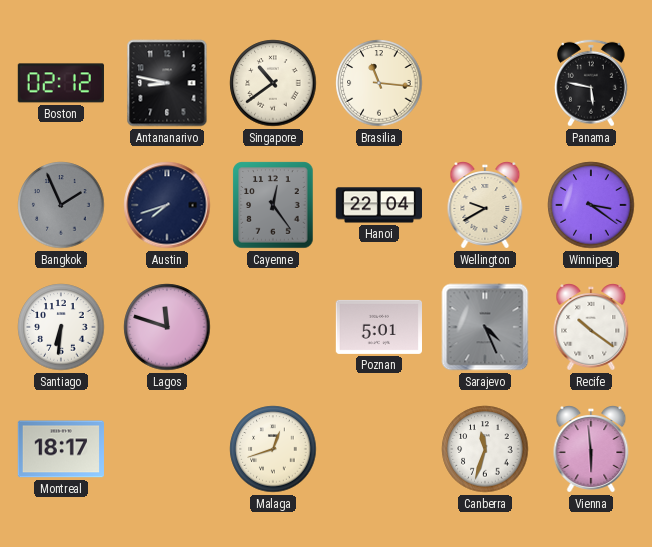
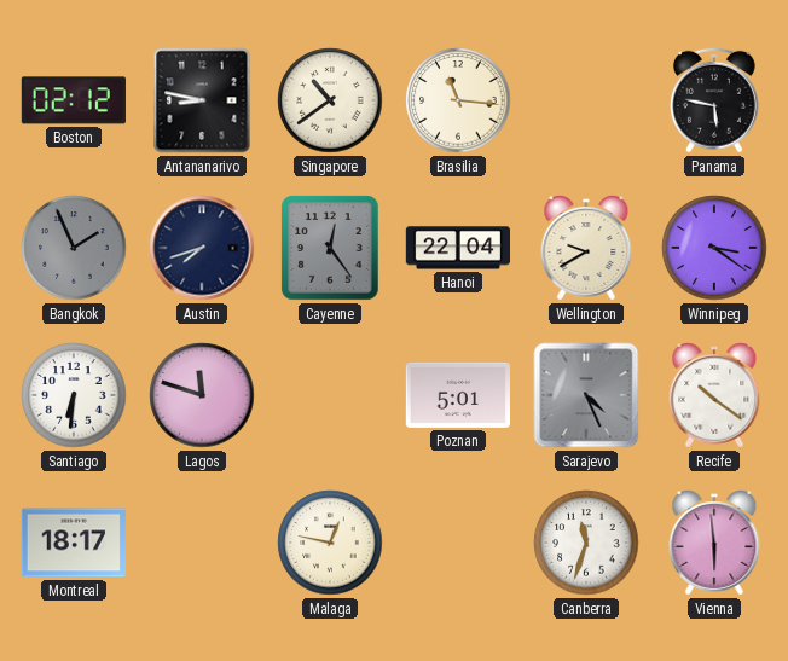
Malaga: 12:42 -> 12:47
